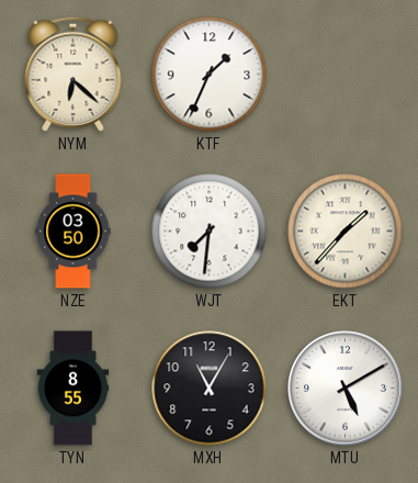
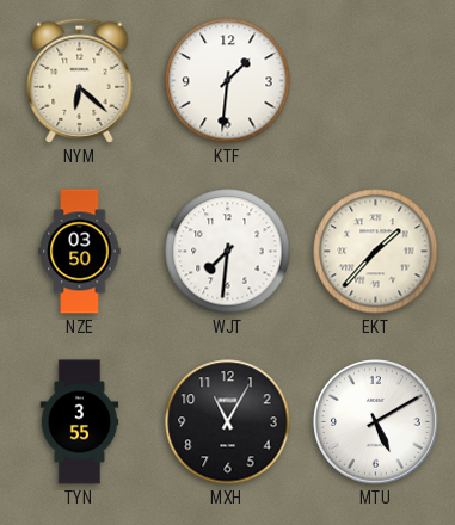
KTF: 1:34 -> 1:31
TYN: 8:55 -> 3:55
